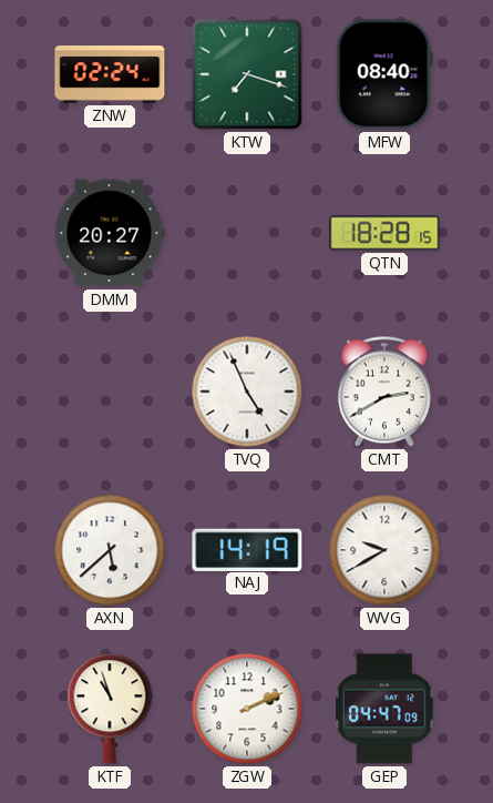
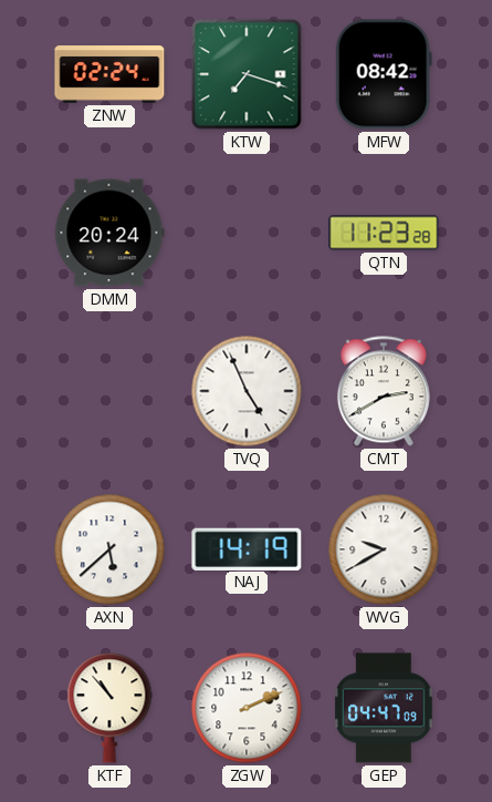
MFW: 08:40 -> 08:42
DMM: 20:27 -> 20:24
QTN: 18:28 -> 11:23
KTF: 10:57 -> 10:53
